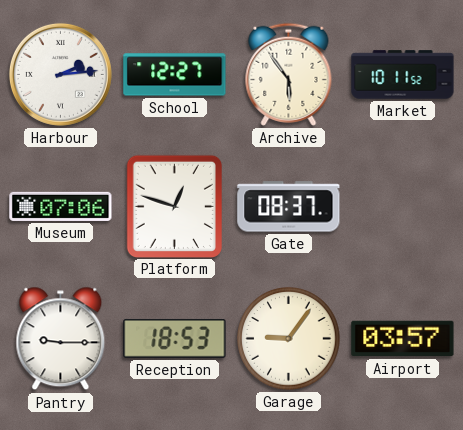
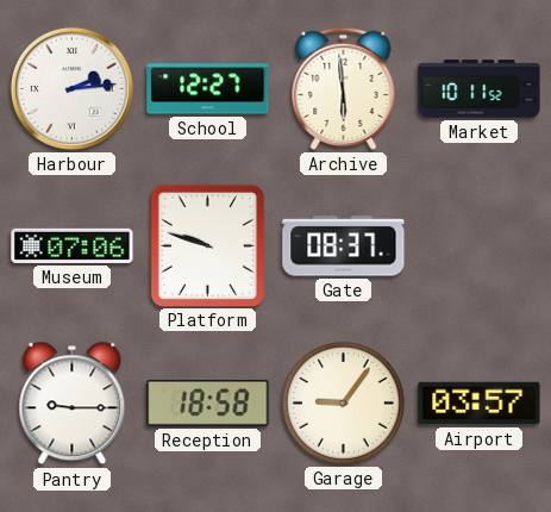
Archive: 5:54 -> 5:59
Platform: 12:48 -> 9:48
Reception: 18:53 -> 18:58
